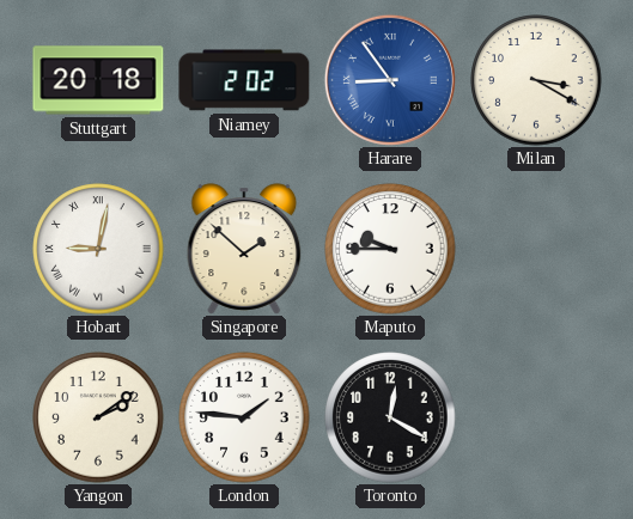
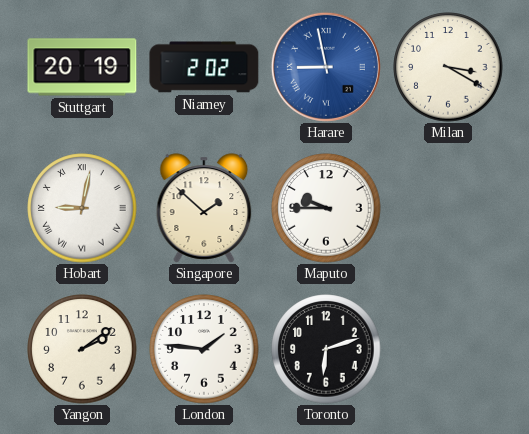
Stuttgart: 20:18 -> 20:19
Harare: 8:54 -> 8:58
Toronto: 12:20 -> 6:12
